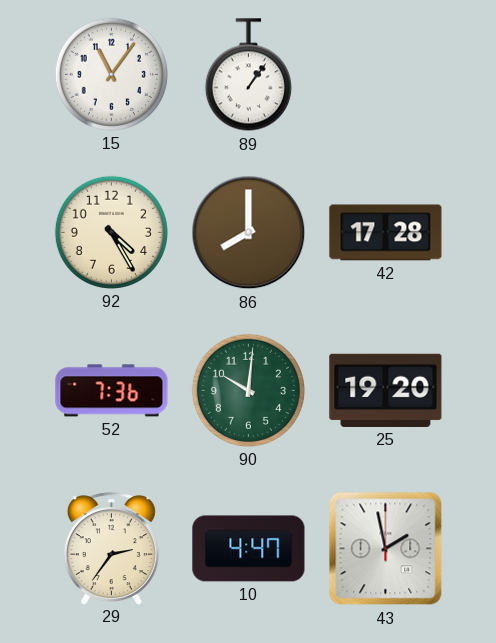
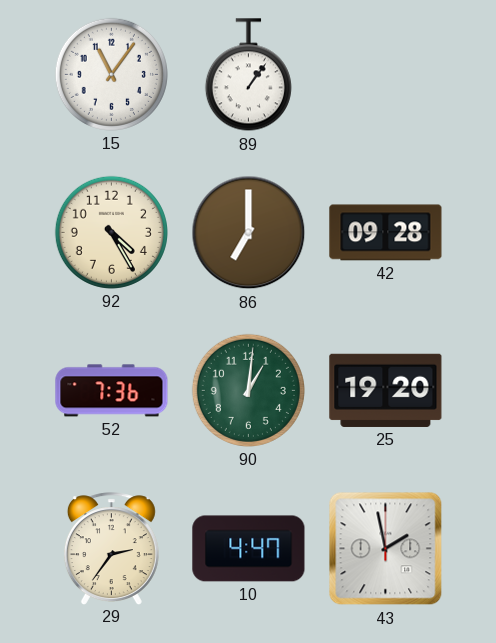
86: 8:00 -> 7:00
42: 17:28 -> 09:28
90: 10:01 -> 1:01
